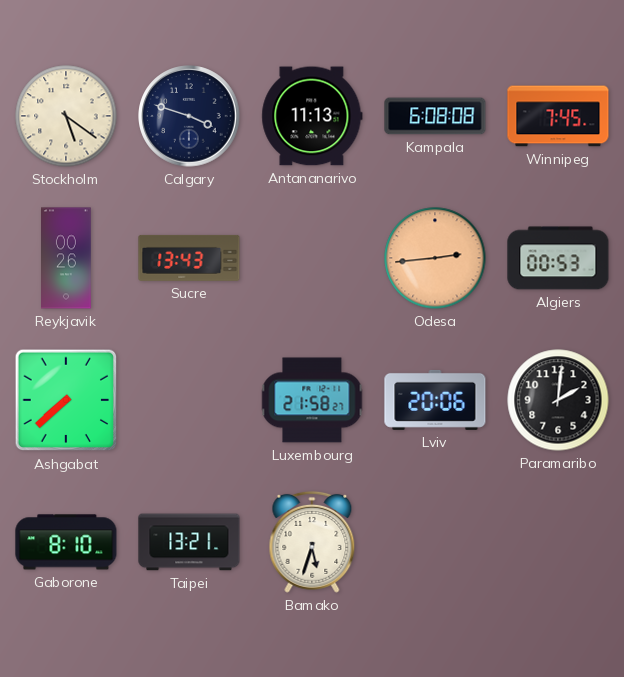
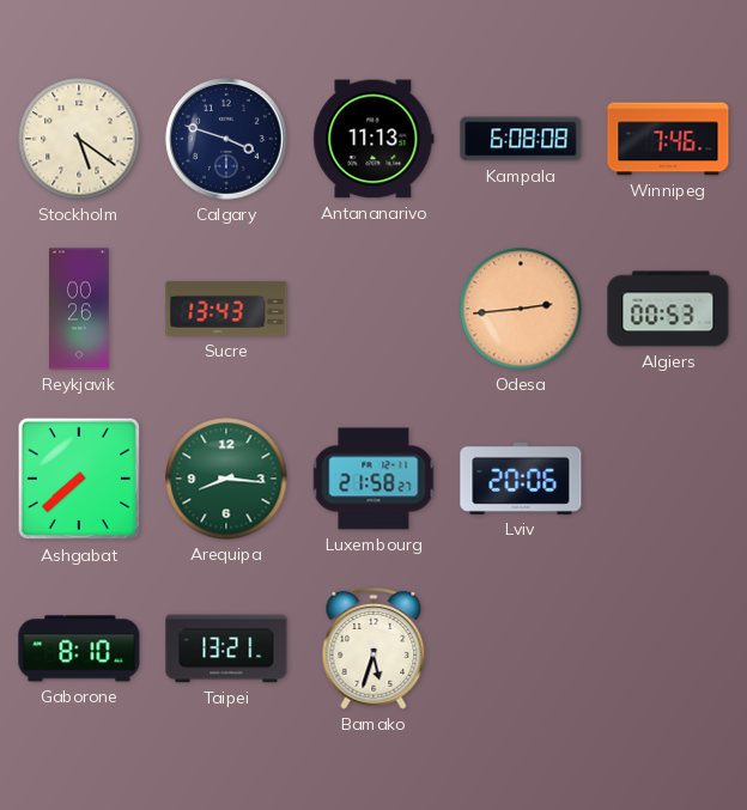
Winnipeg: 7:45 -> 7:46
Arequipa: none -> 8:16
Paramaribo: 2:01 -> none
